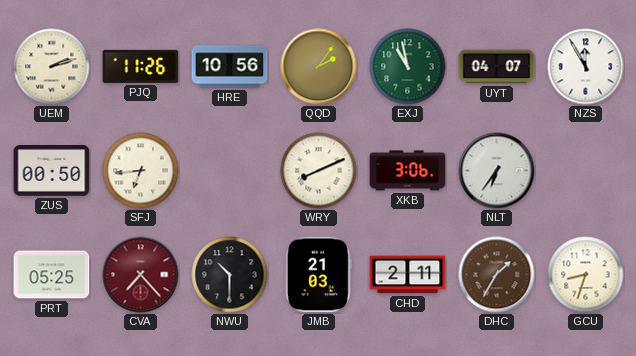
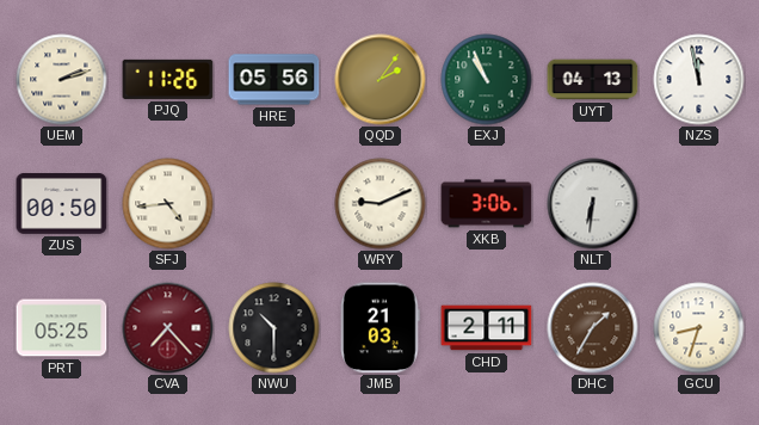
HRE: 10:56 -> 05:56
EXJ: 10:58 -> 10:56
UYT: 04:07 -> 04:13
NZS: 11:55 -> 11:58
SFJ: 6:44 -> 4:44
WRY: 8:11 -> 9:11
NLT: 6:36 -> 6:31
